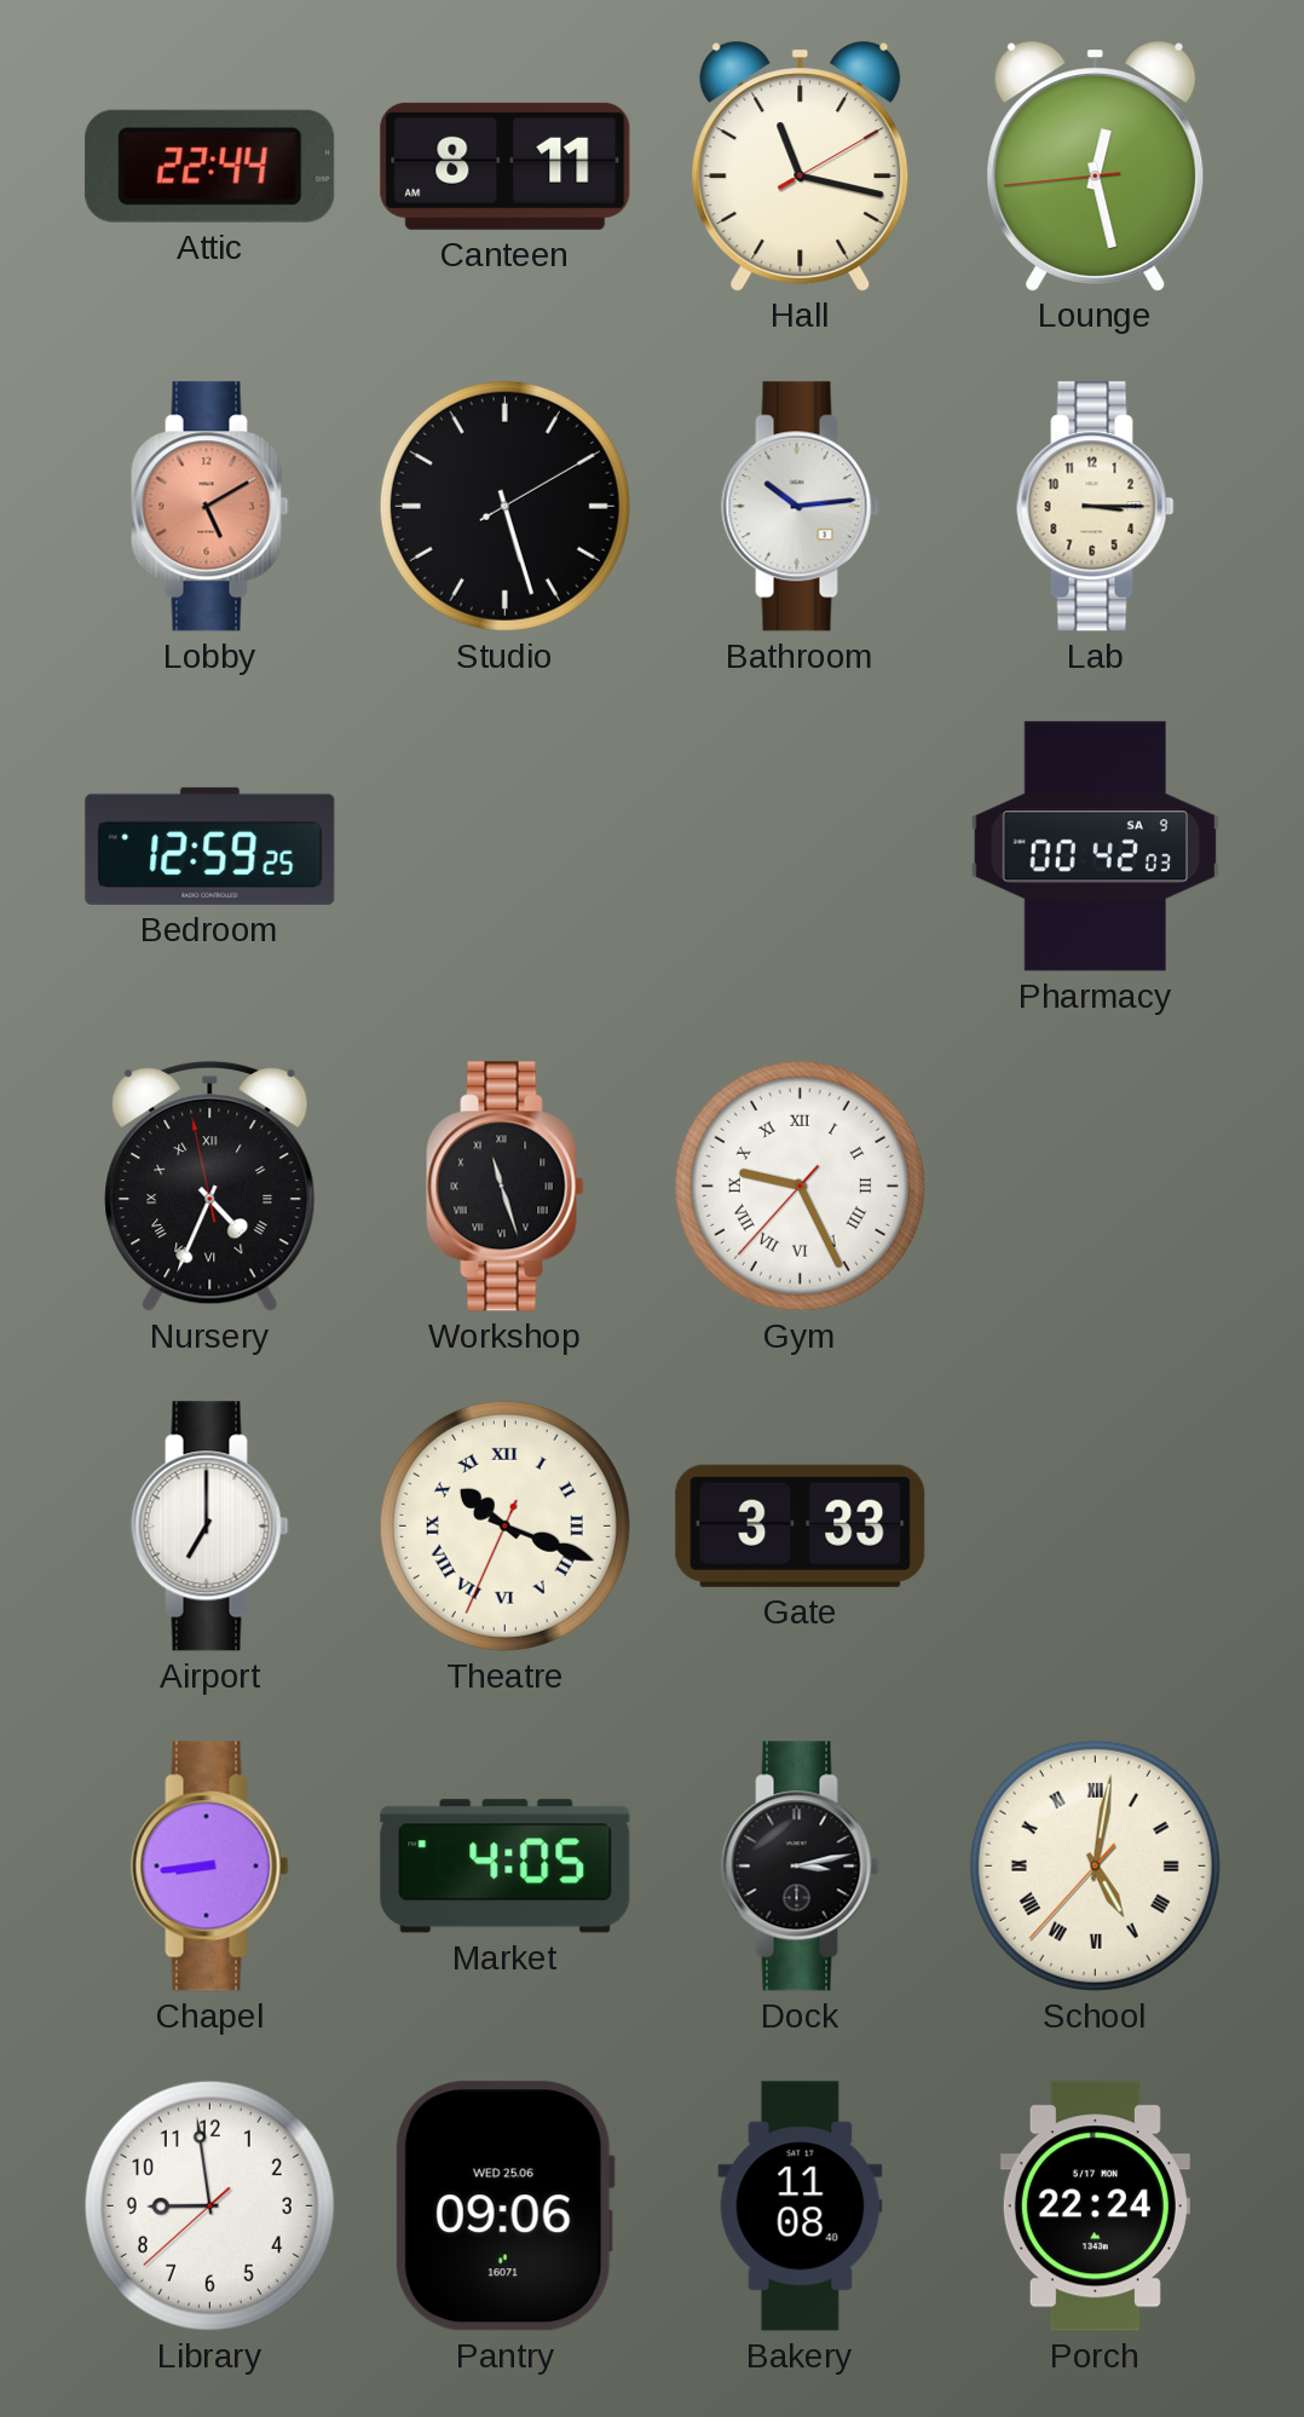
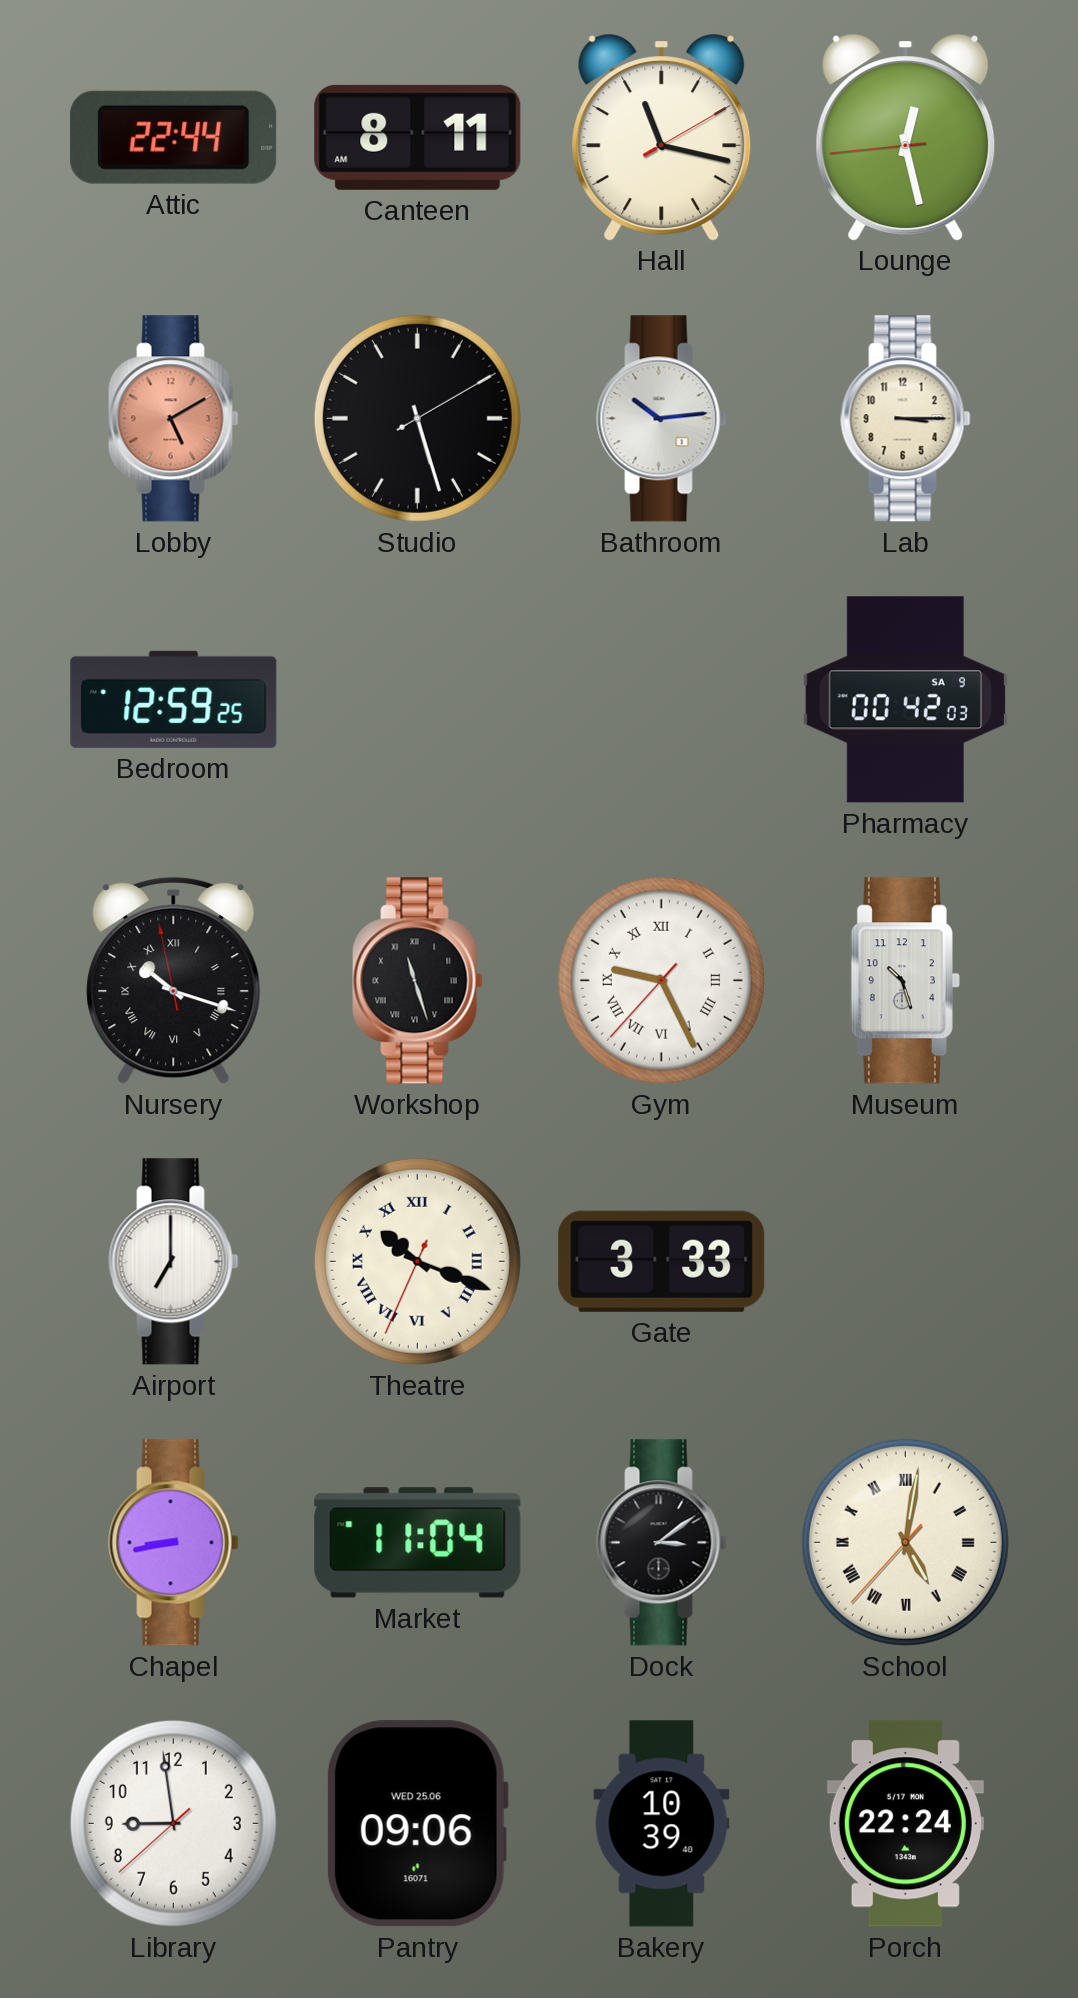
Nursery: 4:33 -> 10:17
Museum: none -> 10:27
Chapel: 8:44 -> 8:43
Market: 4:05 -> 11:04
Dock: 3:13 -> 3:09
Bakery: 11:08 -> 10:39
